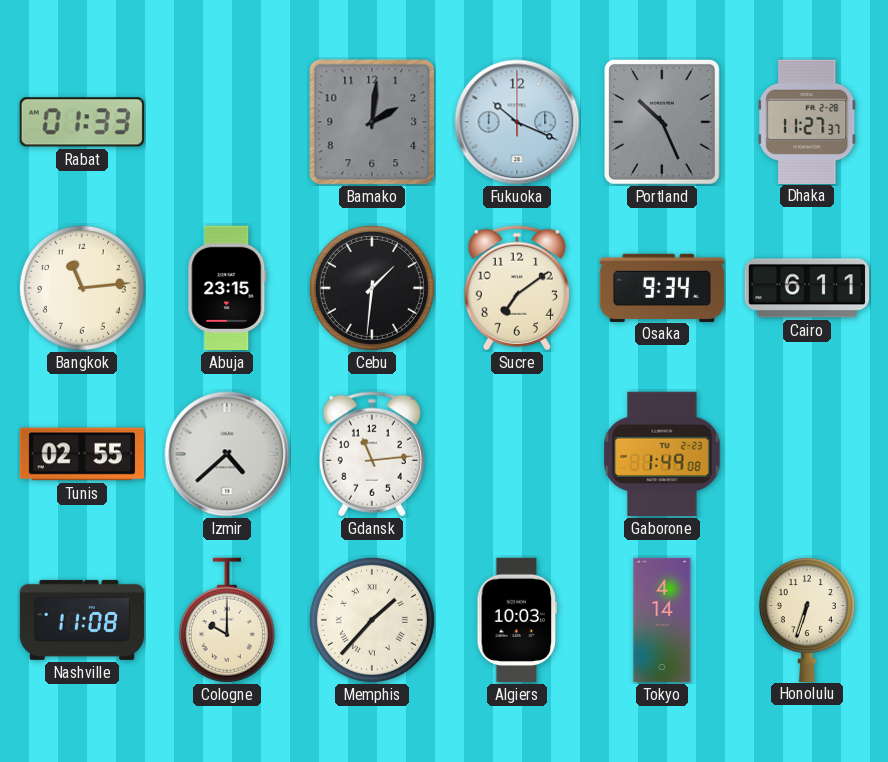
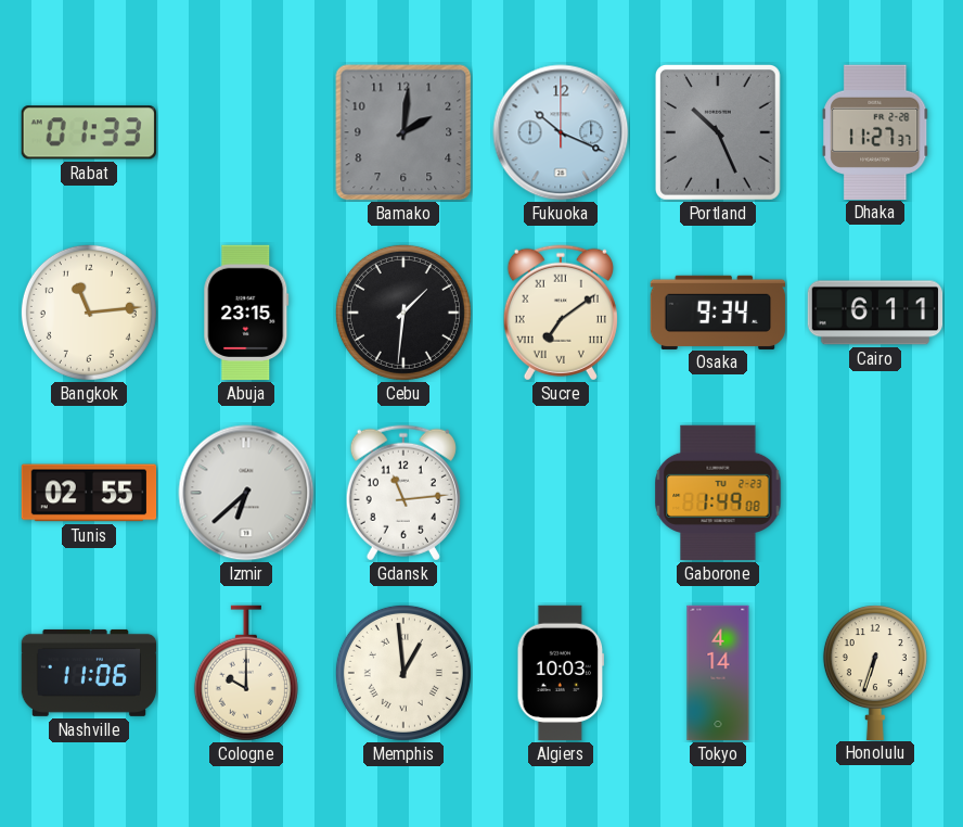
Sucre numerals: Arabic -> Roman
Izmir: 4:38 -> 6:38
Nashville: 11:08 -> 11:06
Memphis: 1:37 -> 12:59
